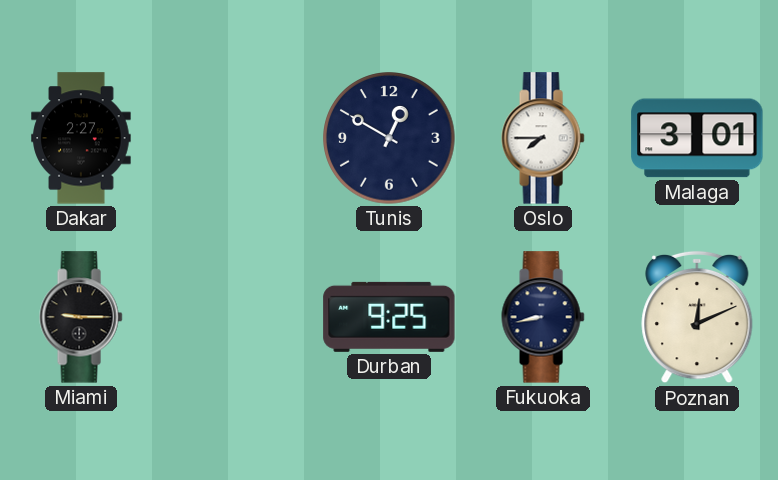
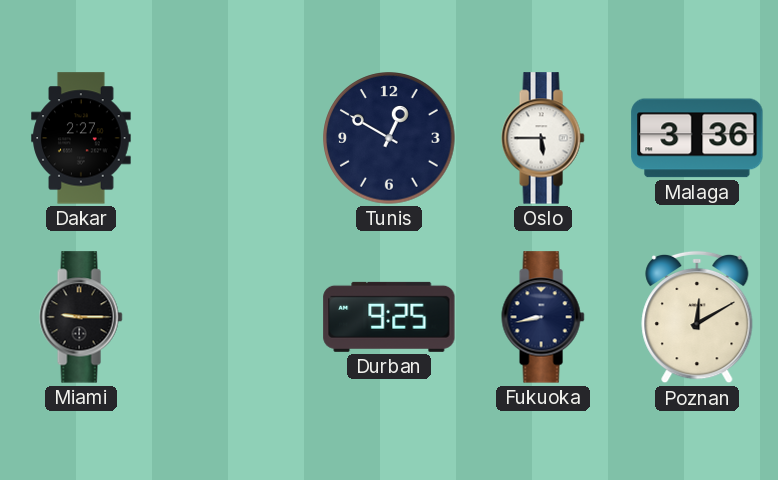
Oslo: 7:45 -> 5:45
Malaga: 3:01 -> 3:36
Poznan: 12:11 -> 12:10
